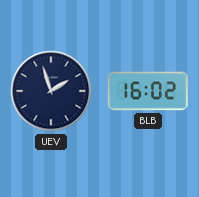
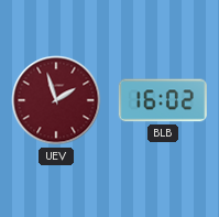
UEV dial: navy -> burgundy
